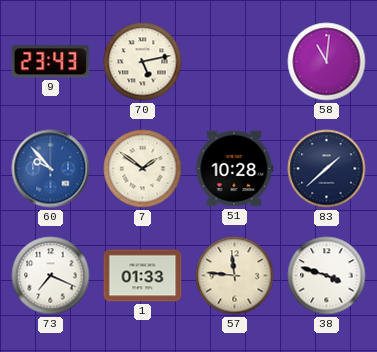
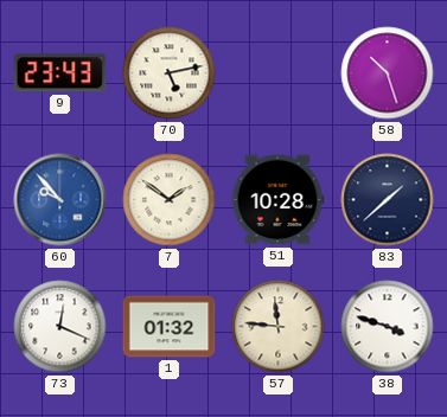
58: 11:01 -> 10:27
73: 7:19 -> 12:19
1: 01:33 -> 01:32
